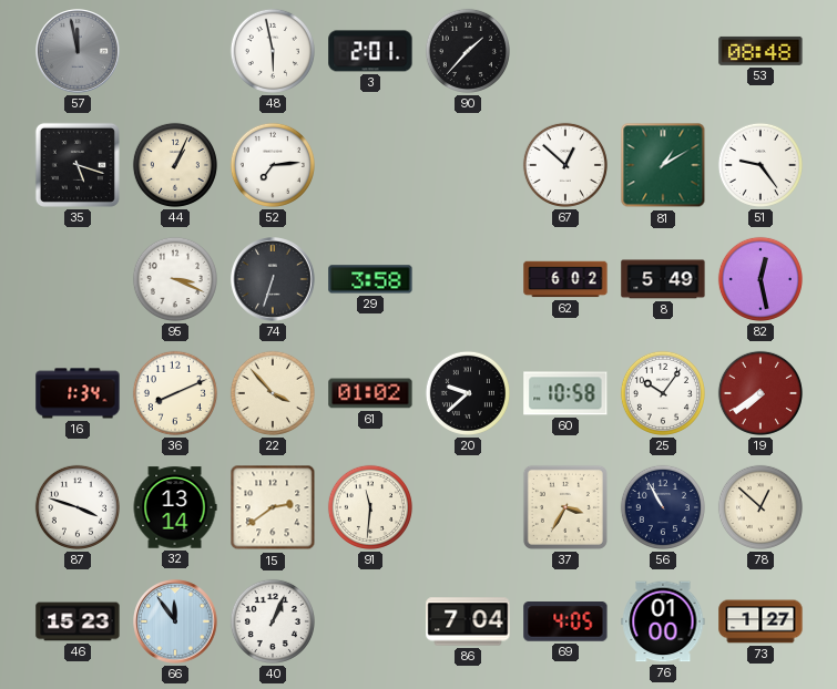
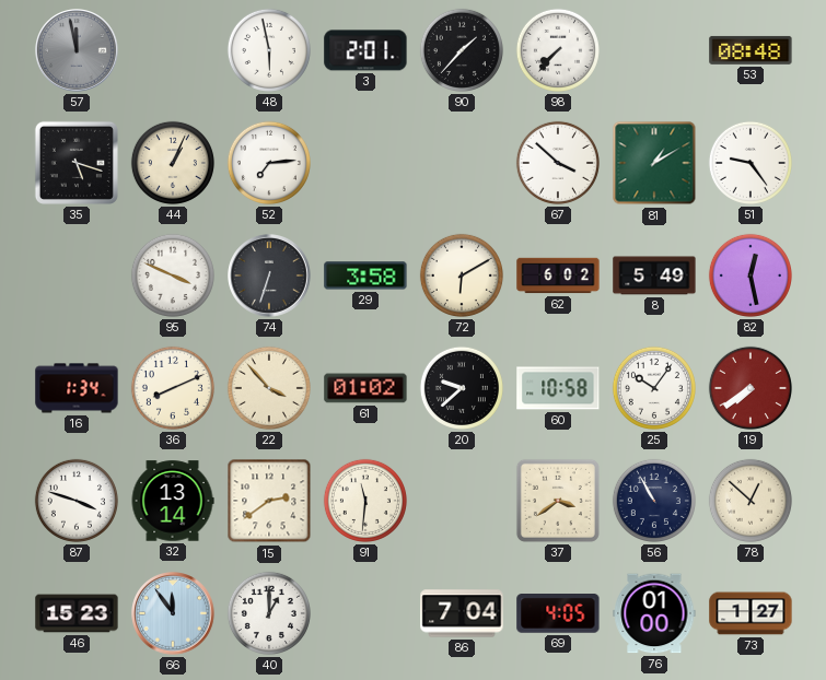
98: none -> 7:37
67: 12:52 -> 3:52
95: 3:19 -> 3:49
72: none -> 6:10
37: 3:35 -> 3:39
40: 1:04 -> 1:00
